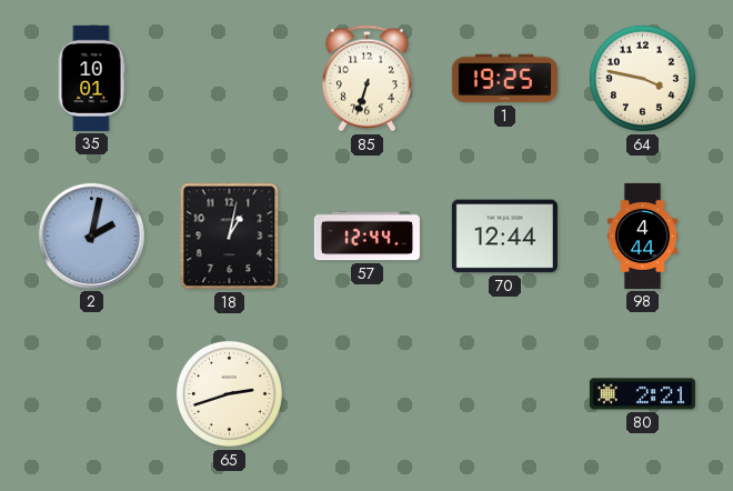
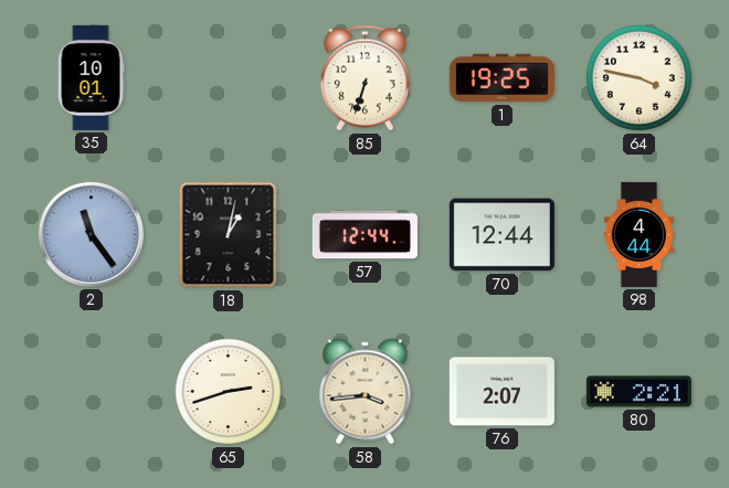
2: 2:02 -> 11:24
58: none -> 3:44
76: none -> 2:07
